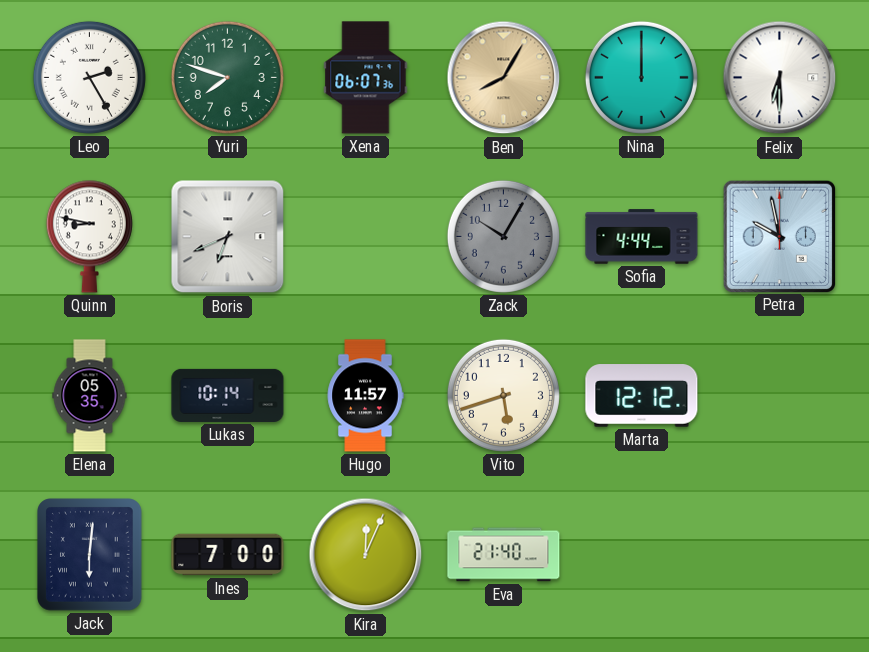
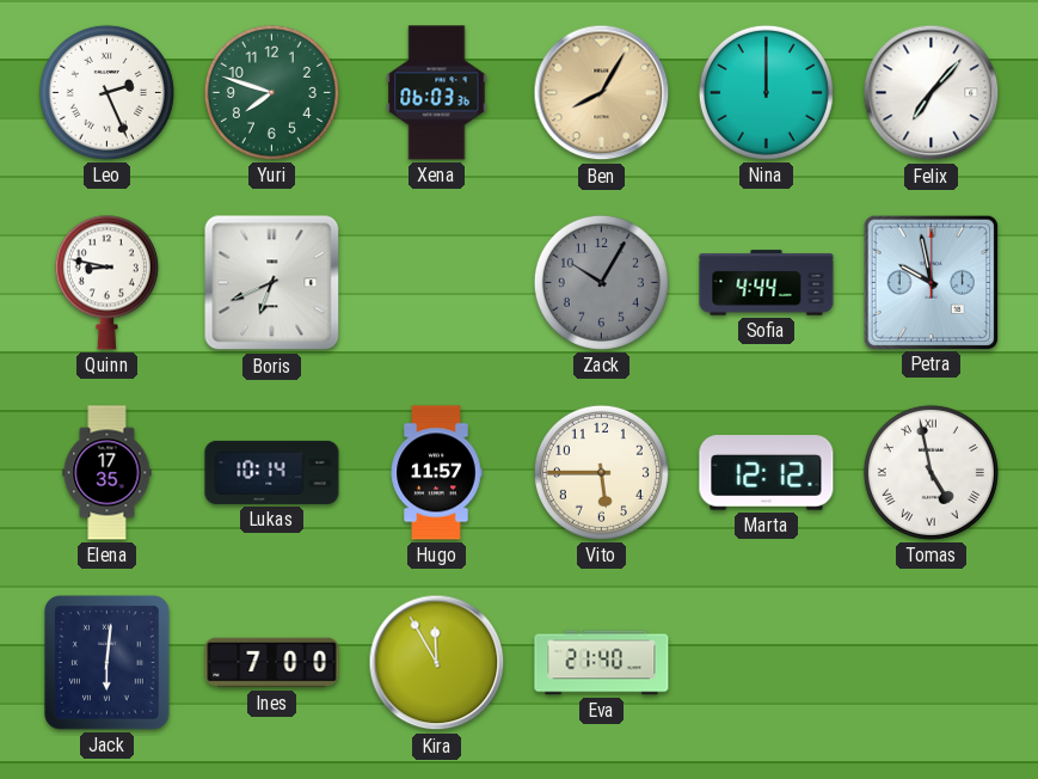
Leo: 2:25 -> 2:26
Xena: 06:07 -> 06:03
Felix: 6:30 -> 7:07
Elena: 05:35 -> 17:35
Vito: 5:42 -> 5:45
Tomas: none -> 4:58
Kira: 12:04 -> 11:55
